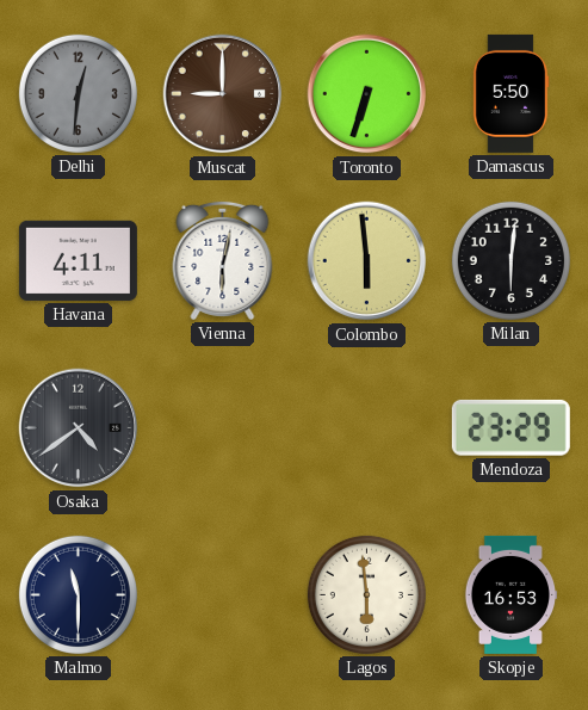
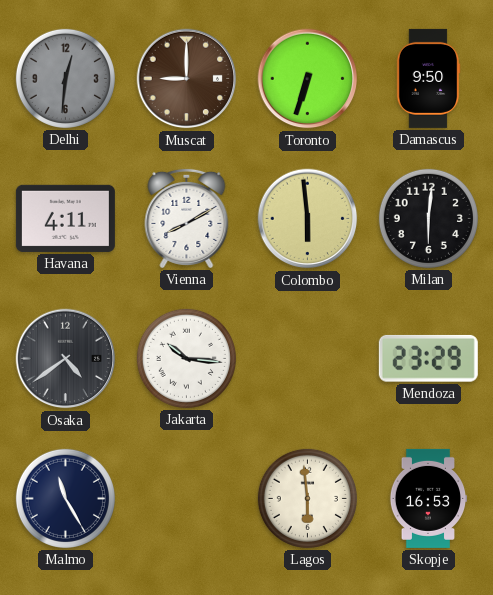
Damascus: 5:50 -> 9:50
Vienna: 6:02 -> 8:10
Jakarta: none -> 10:16
Malmo: 11:30 -> 11:25
